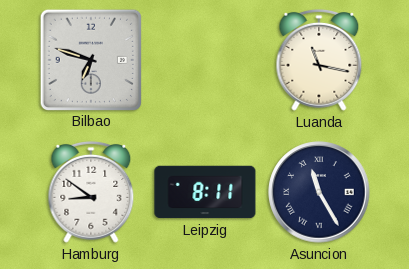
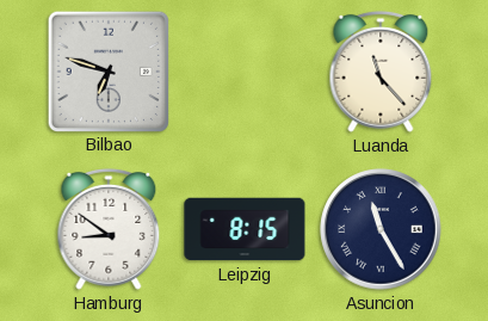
Luanda: 11:17 -> 11:23
Leipzig: 8:11 -> 8:15
